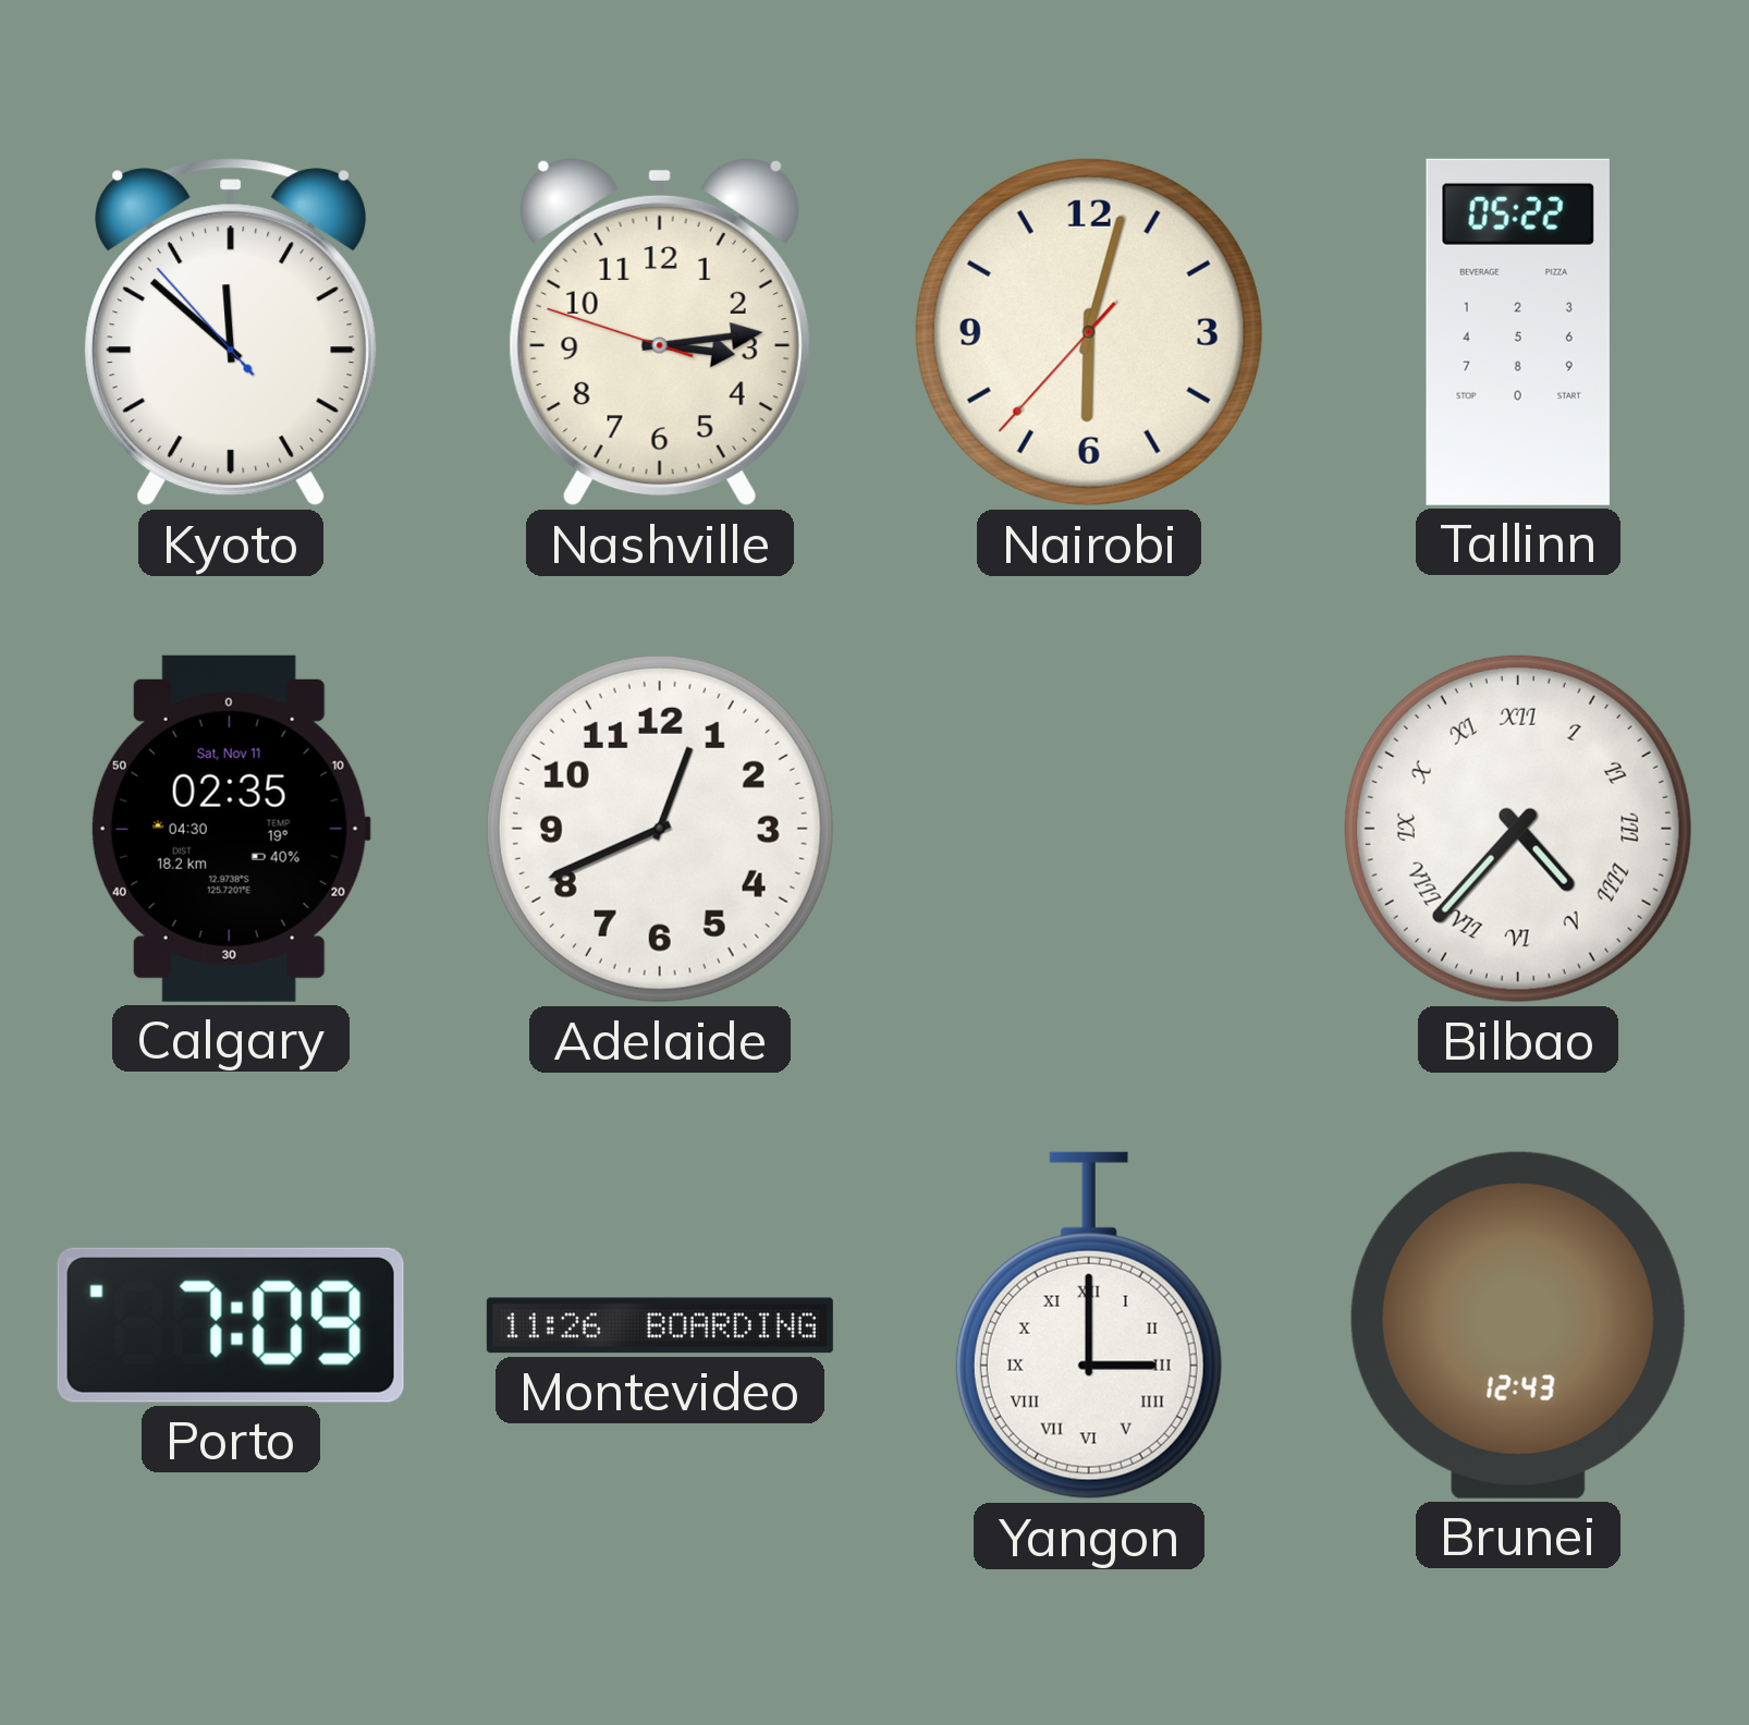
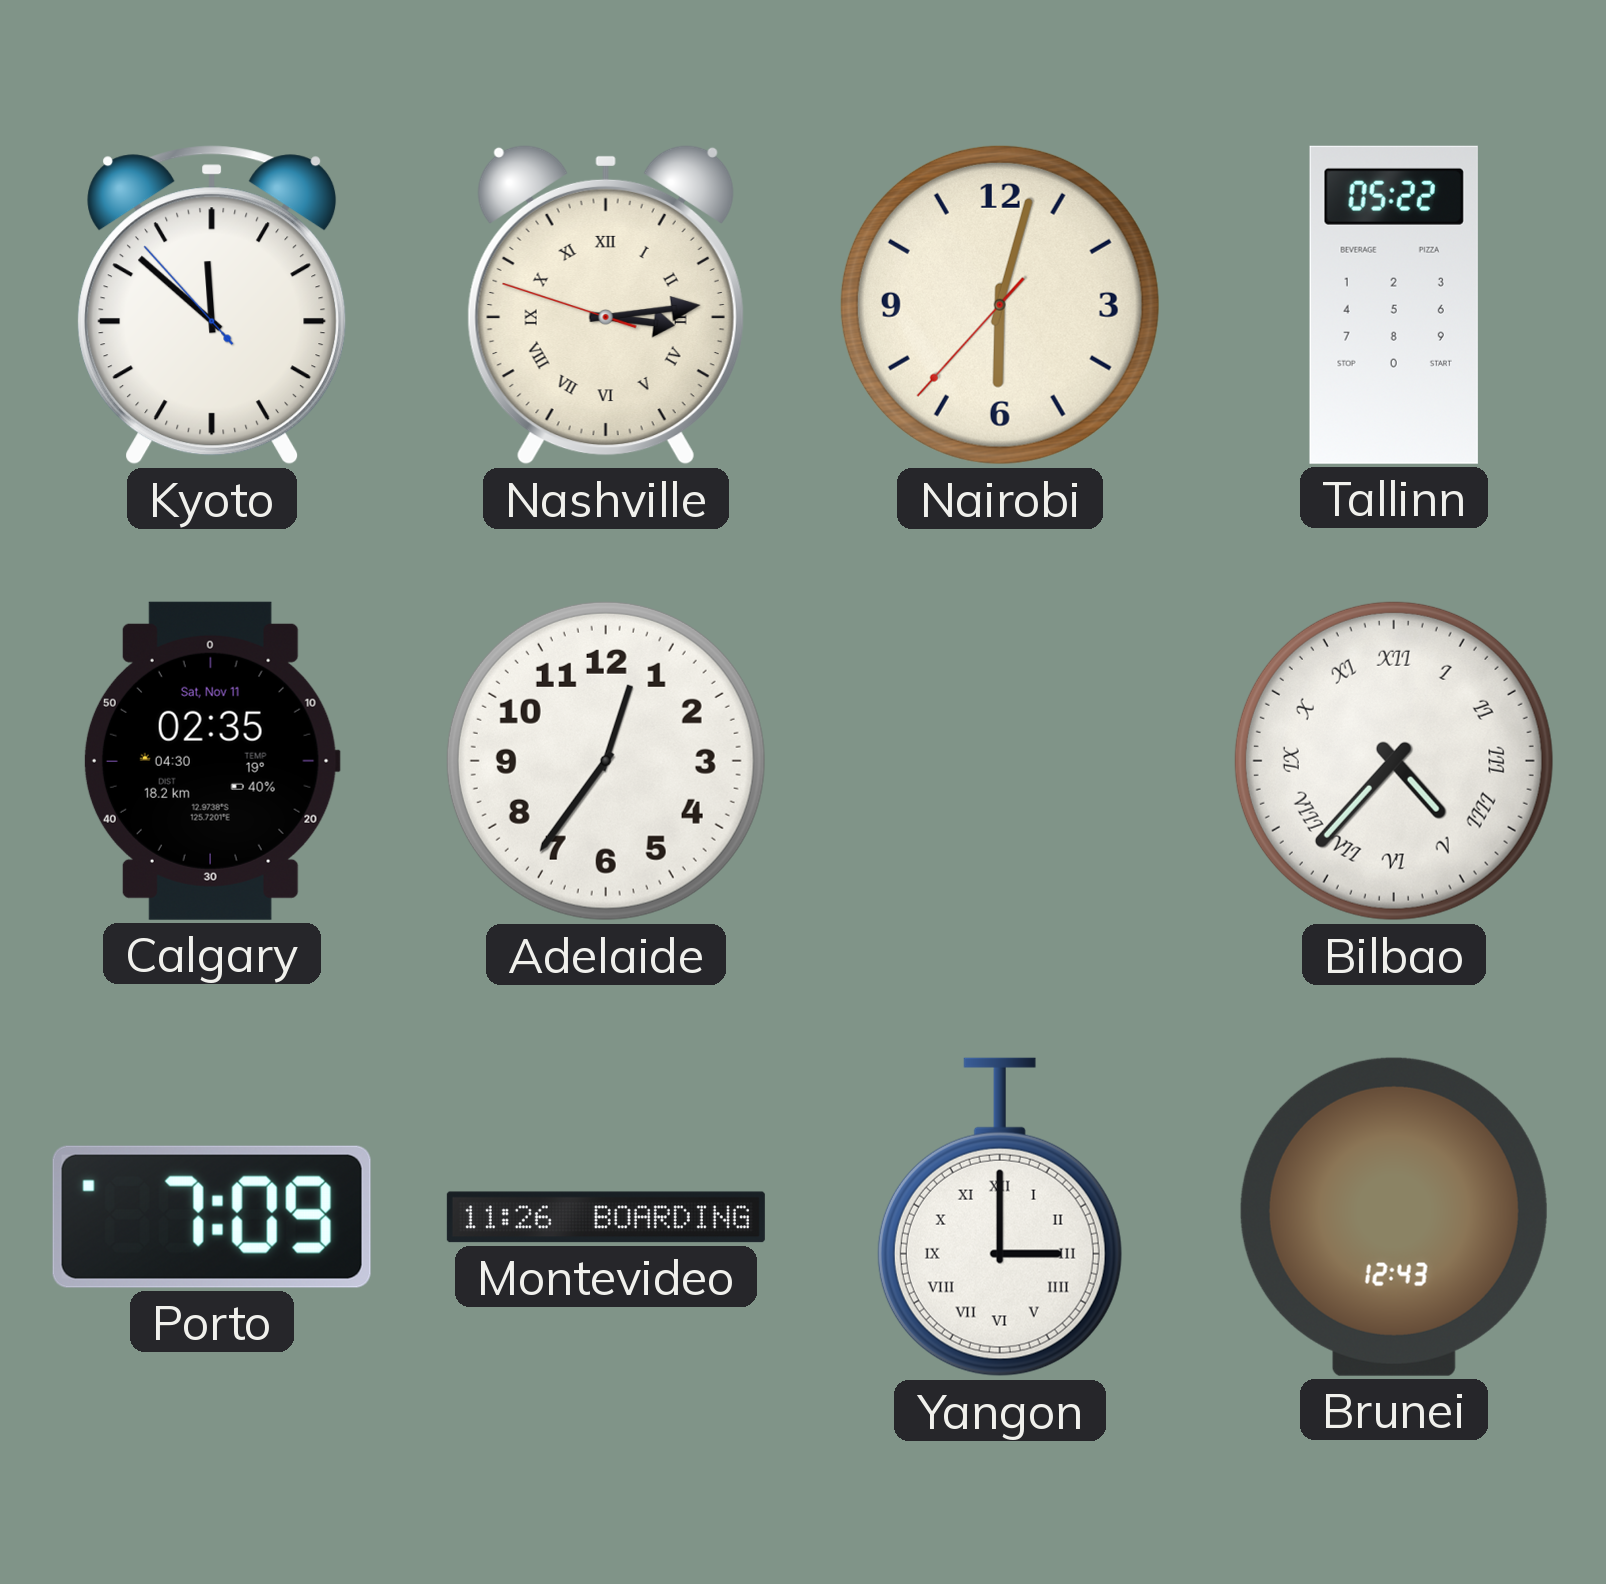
Nashville numerals: Arabic -> Roman
Adelaide: 12:41 -> 12:36
